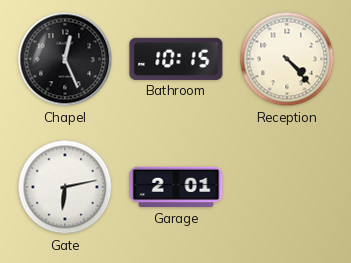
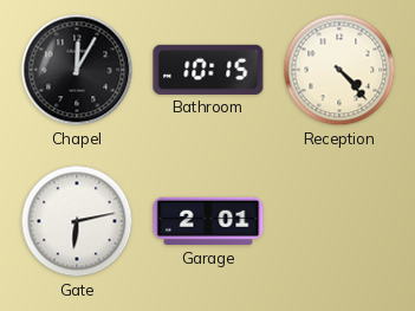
Chapel: 12:26 -> 12:05
